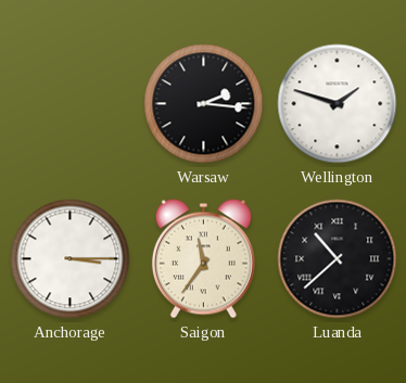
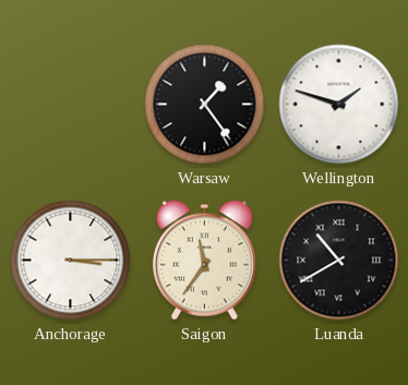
Warsaw: 2:16 -> 1:24
Luanda: 10:38 -> 10:40
